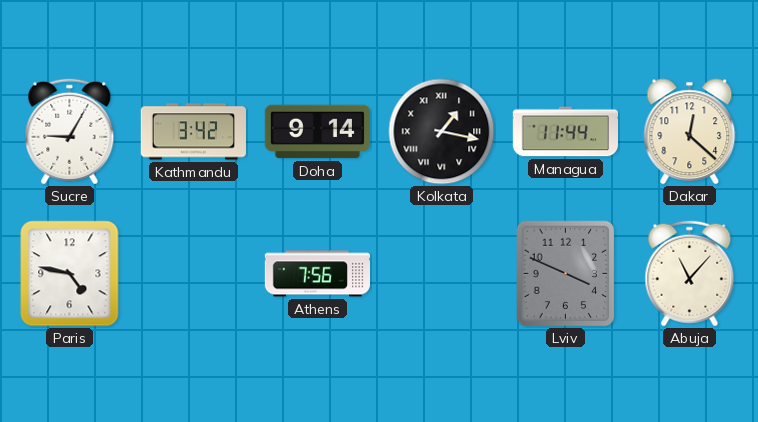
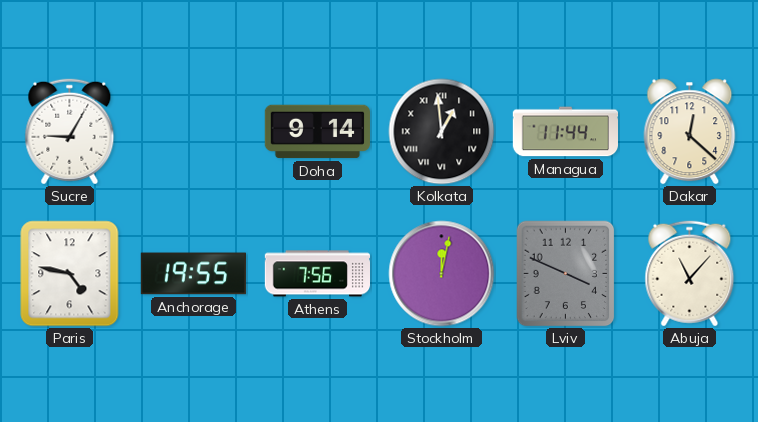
Kathmandu: 3:42 -> none
Kolkata: 1:17 -> 12:59
Anchorage: none -> 19:55
Stockholm: none -> 12:02
